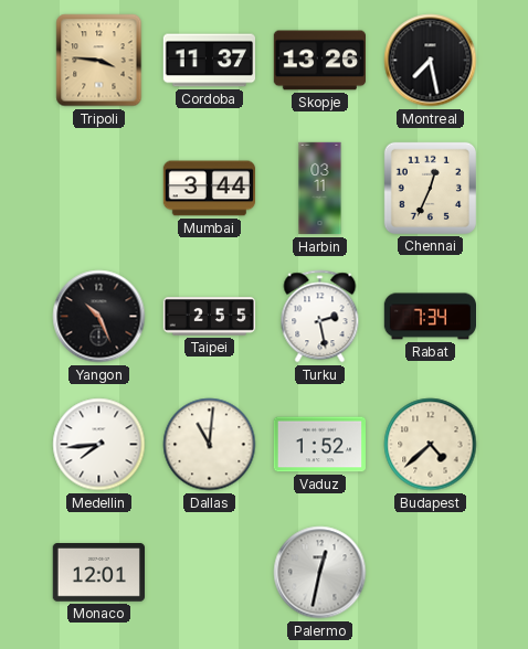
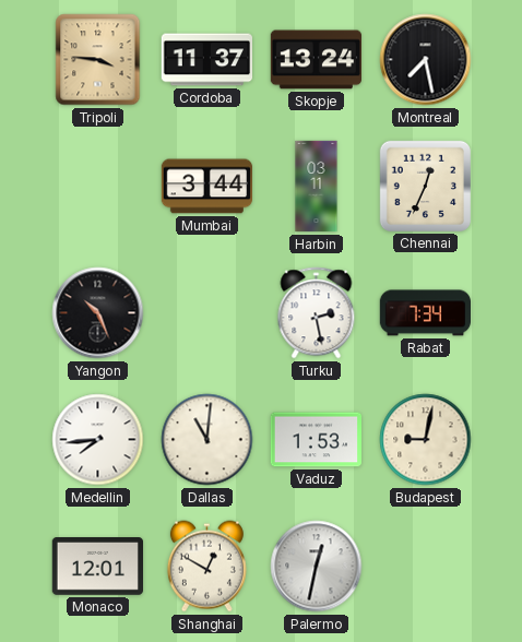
Skopje: 13:26 -> 13:24
Taipei: 2:55 -> none
Vaduz: 1:52 -> 1:53
Budapest: 4:38 -> 9:02
Shanghai: none -> 12:50
